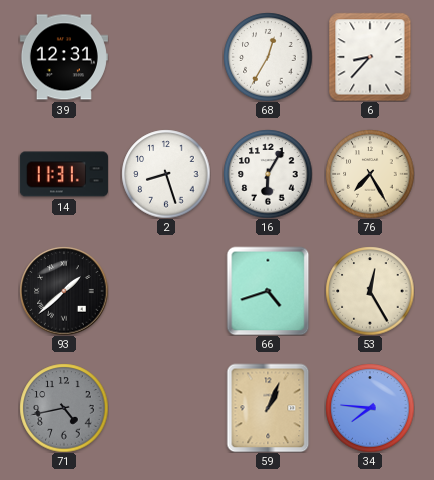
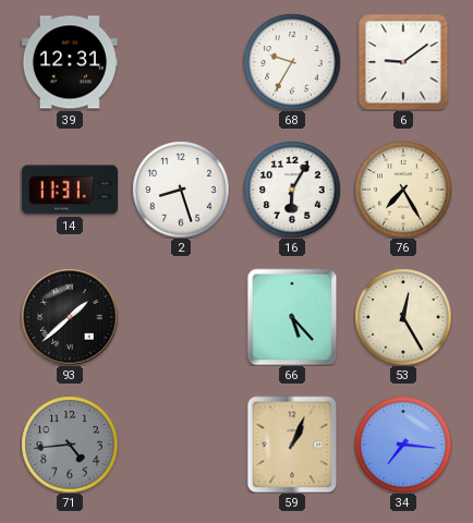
68: 12:35 -> 9:35
6: 8:37 -> 9:09
66: 4:42 -> 5:23
71: 4:43 -> 4:44
34: 7:46 -> 7:16
